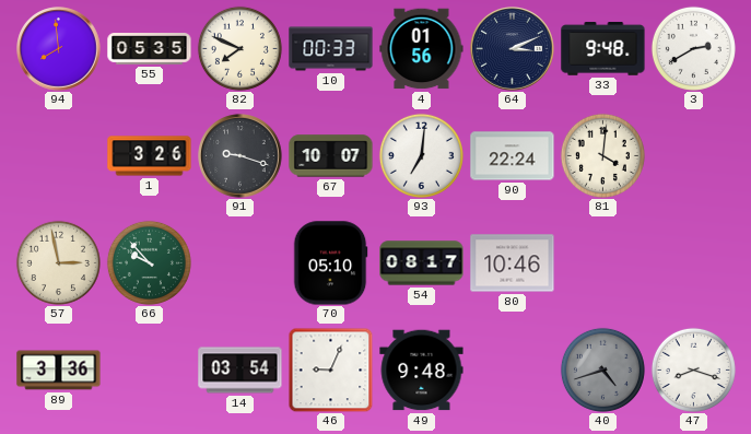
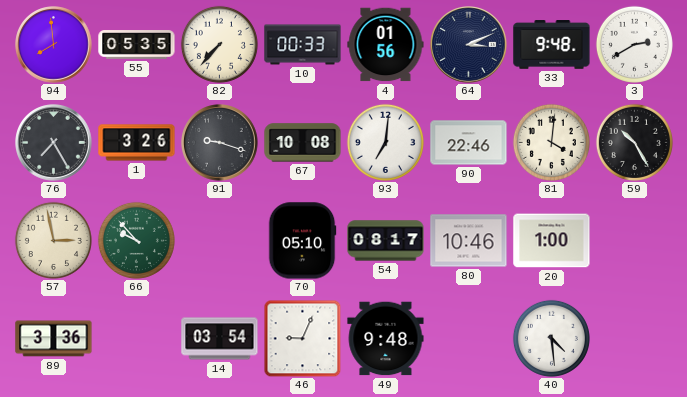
82: 7:49 -> 7:37
76: none -> 7:25
67: 10:07 -> 10:08
90: 22:24 -> 22:46
59: none -> 10:25
20: none -> 1:00
40: 4:42 -> 4:29
40 dial: grey -> white
47: 8:18 -> none
